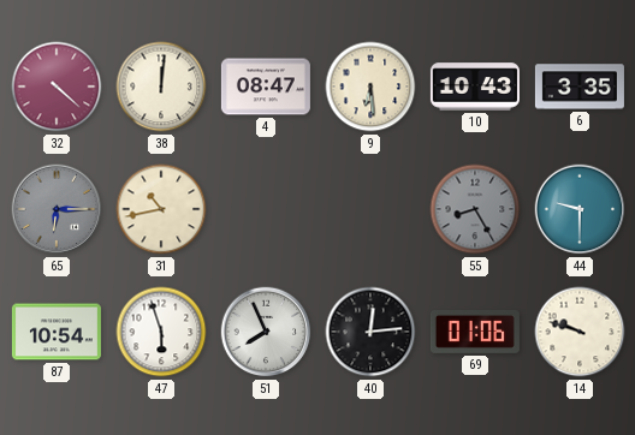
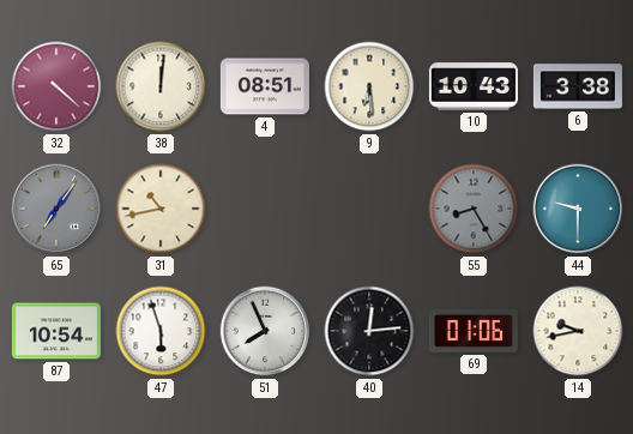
4: 08:47 -> 08:51
6: 3:35 -> 3:38
65: 6:15 -> 7:06
14: 9:48 -> 9:43
